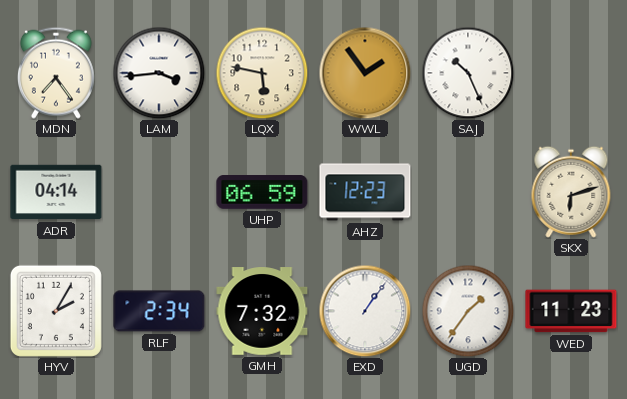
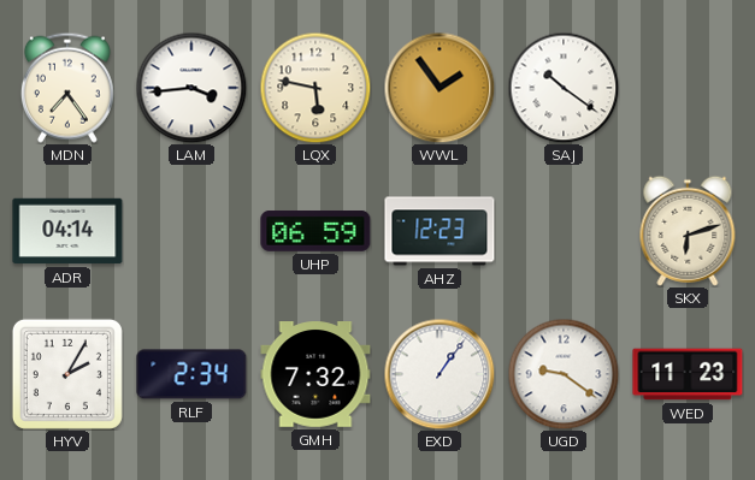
SAJ: 10:26 -> 10:21
UGD: 1:36 -> 9:21
